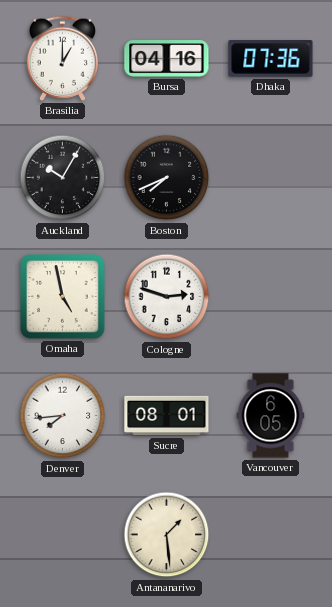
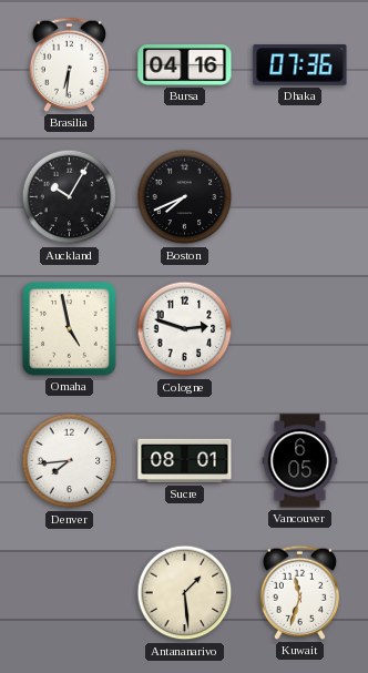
Brasilia: 1:00 -> 6:31
Kuwait: none -> 11:33
